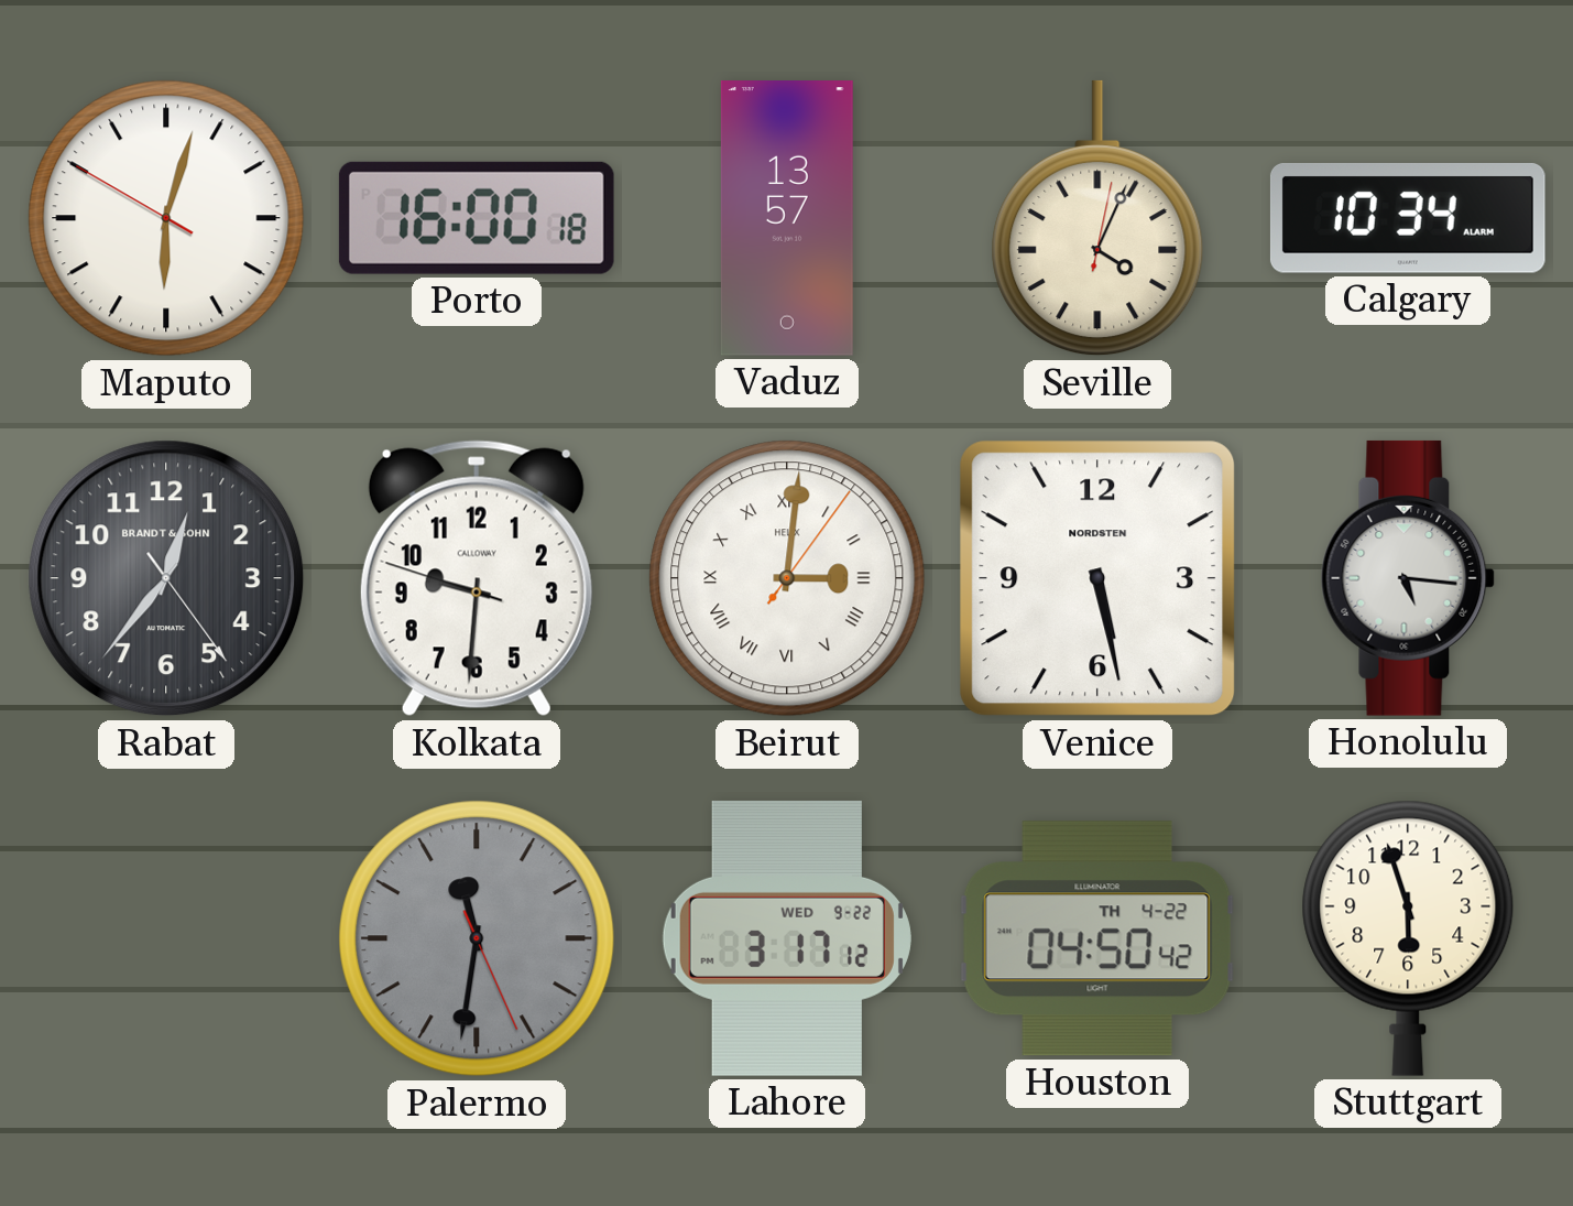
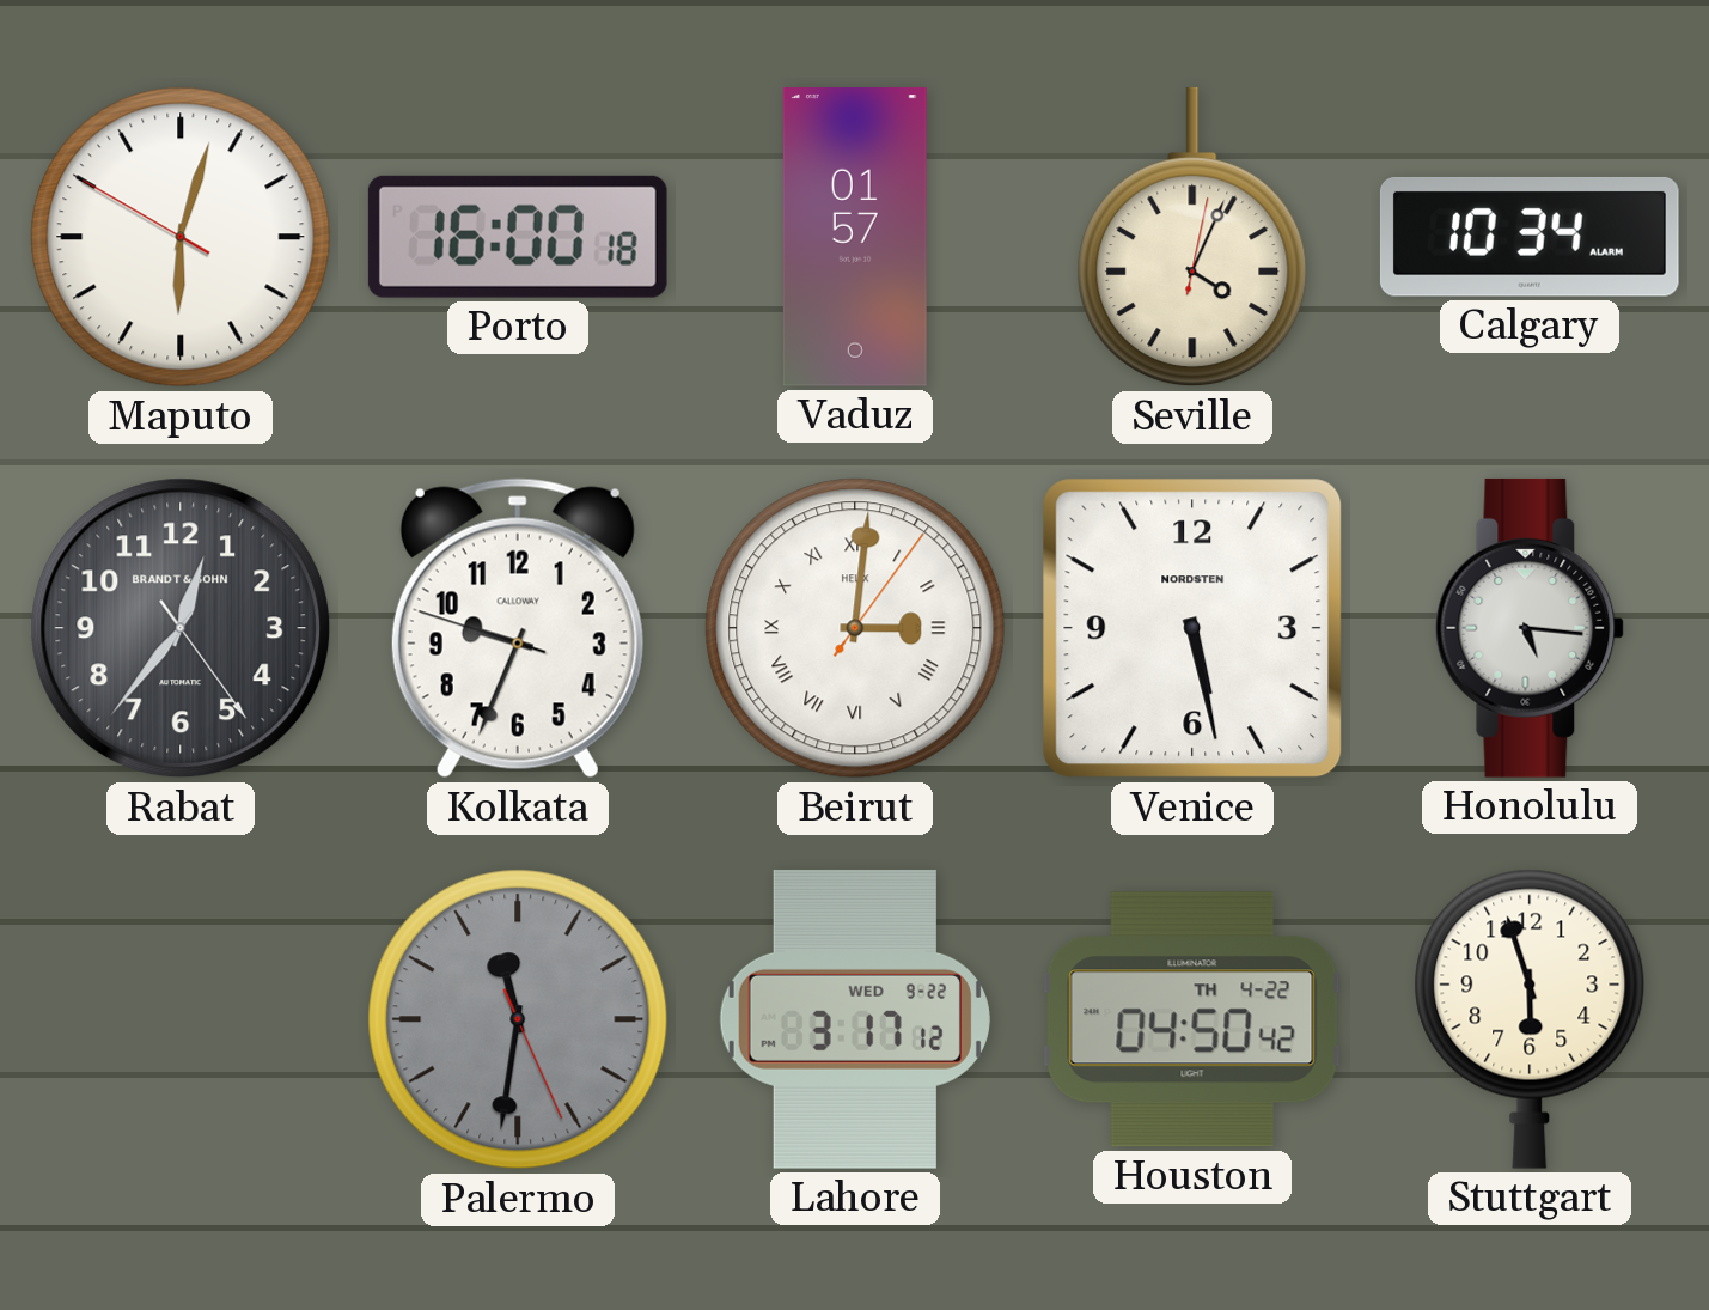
Vaduz: 13:57 -> 01:57
Kolkata: 9:30 -> 9:33
